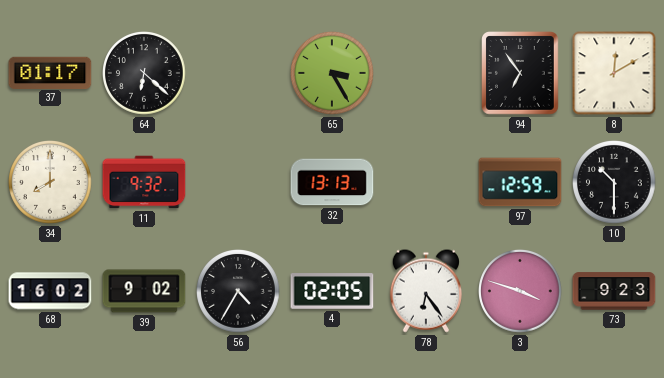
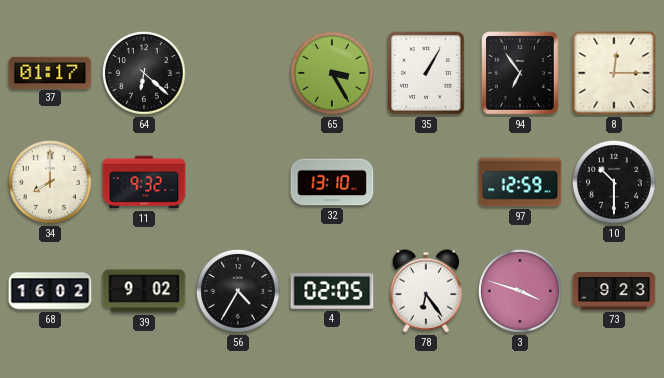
35: none -> 1:05
8: 12:10 -> 12:15
32: 13:13 -> 13:10
